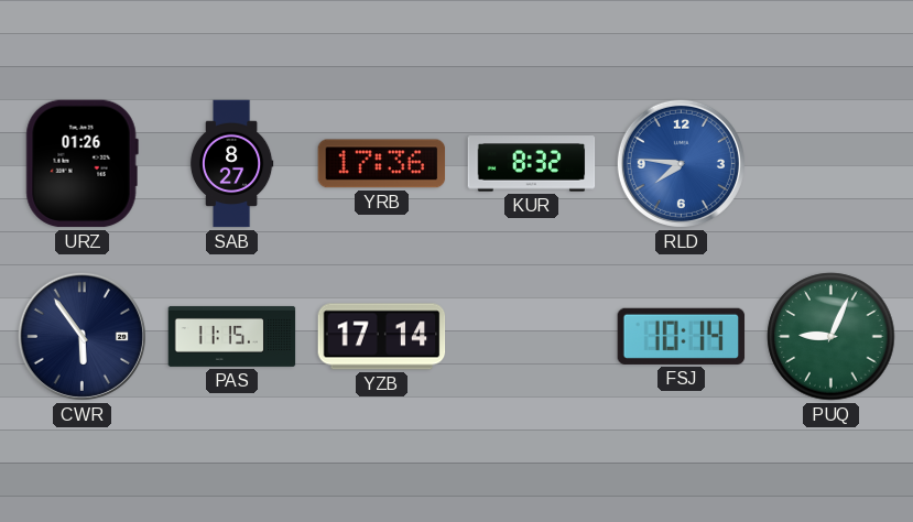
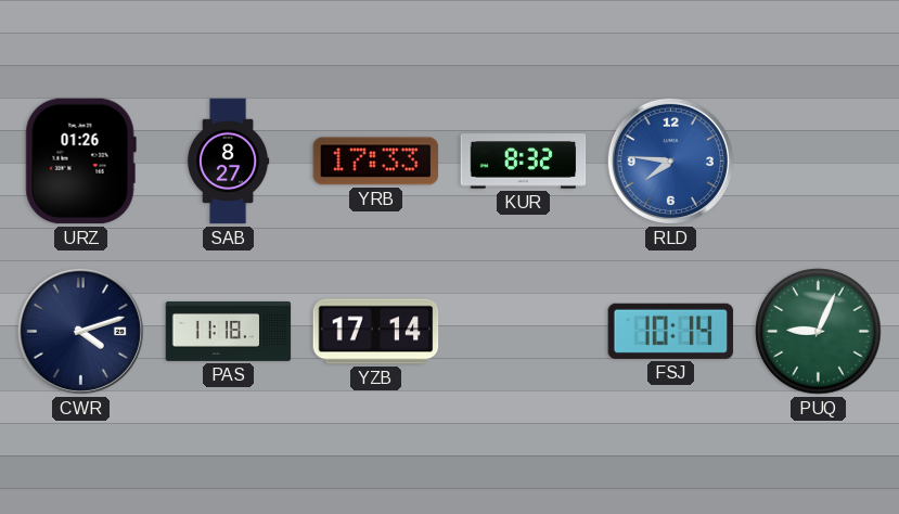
YRB: 17:36 -> 17:33
CWR: 5:54 -> 4:12
PAS: 11:15 -> 11:18
